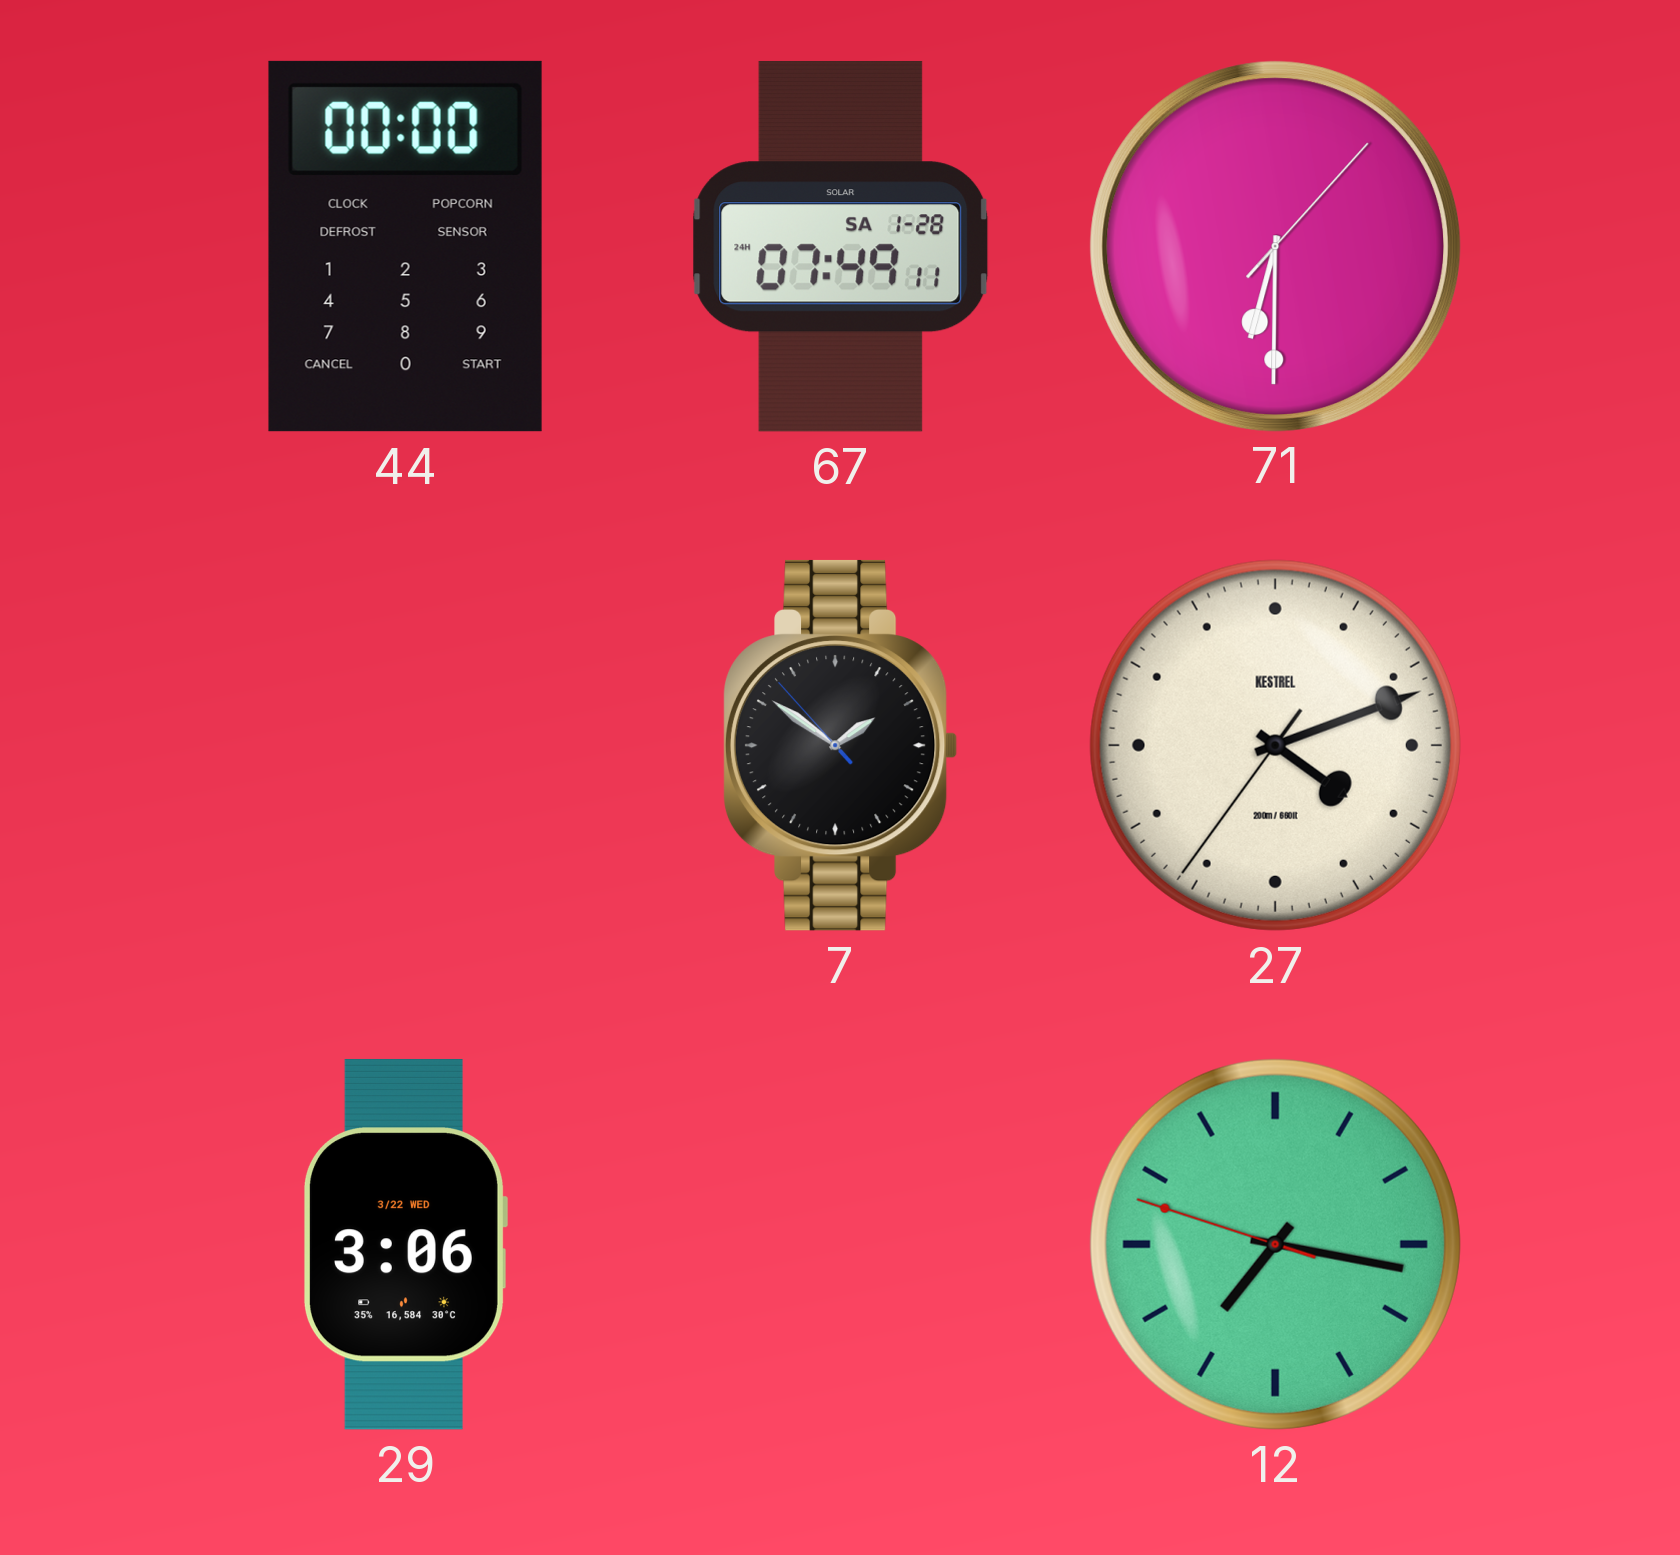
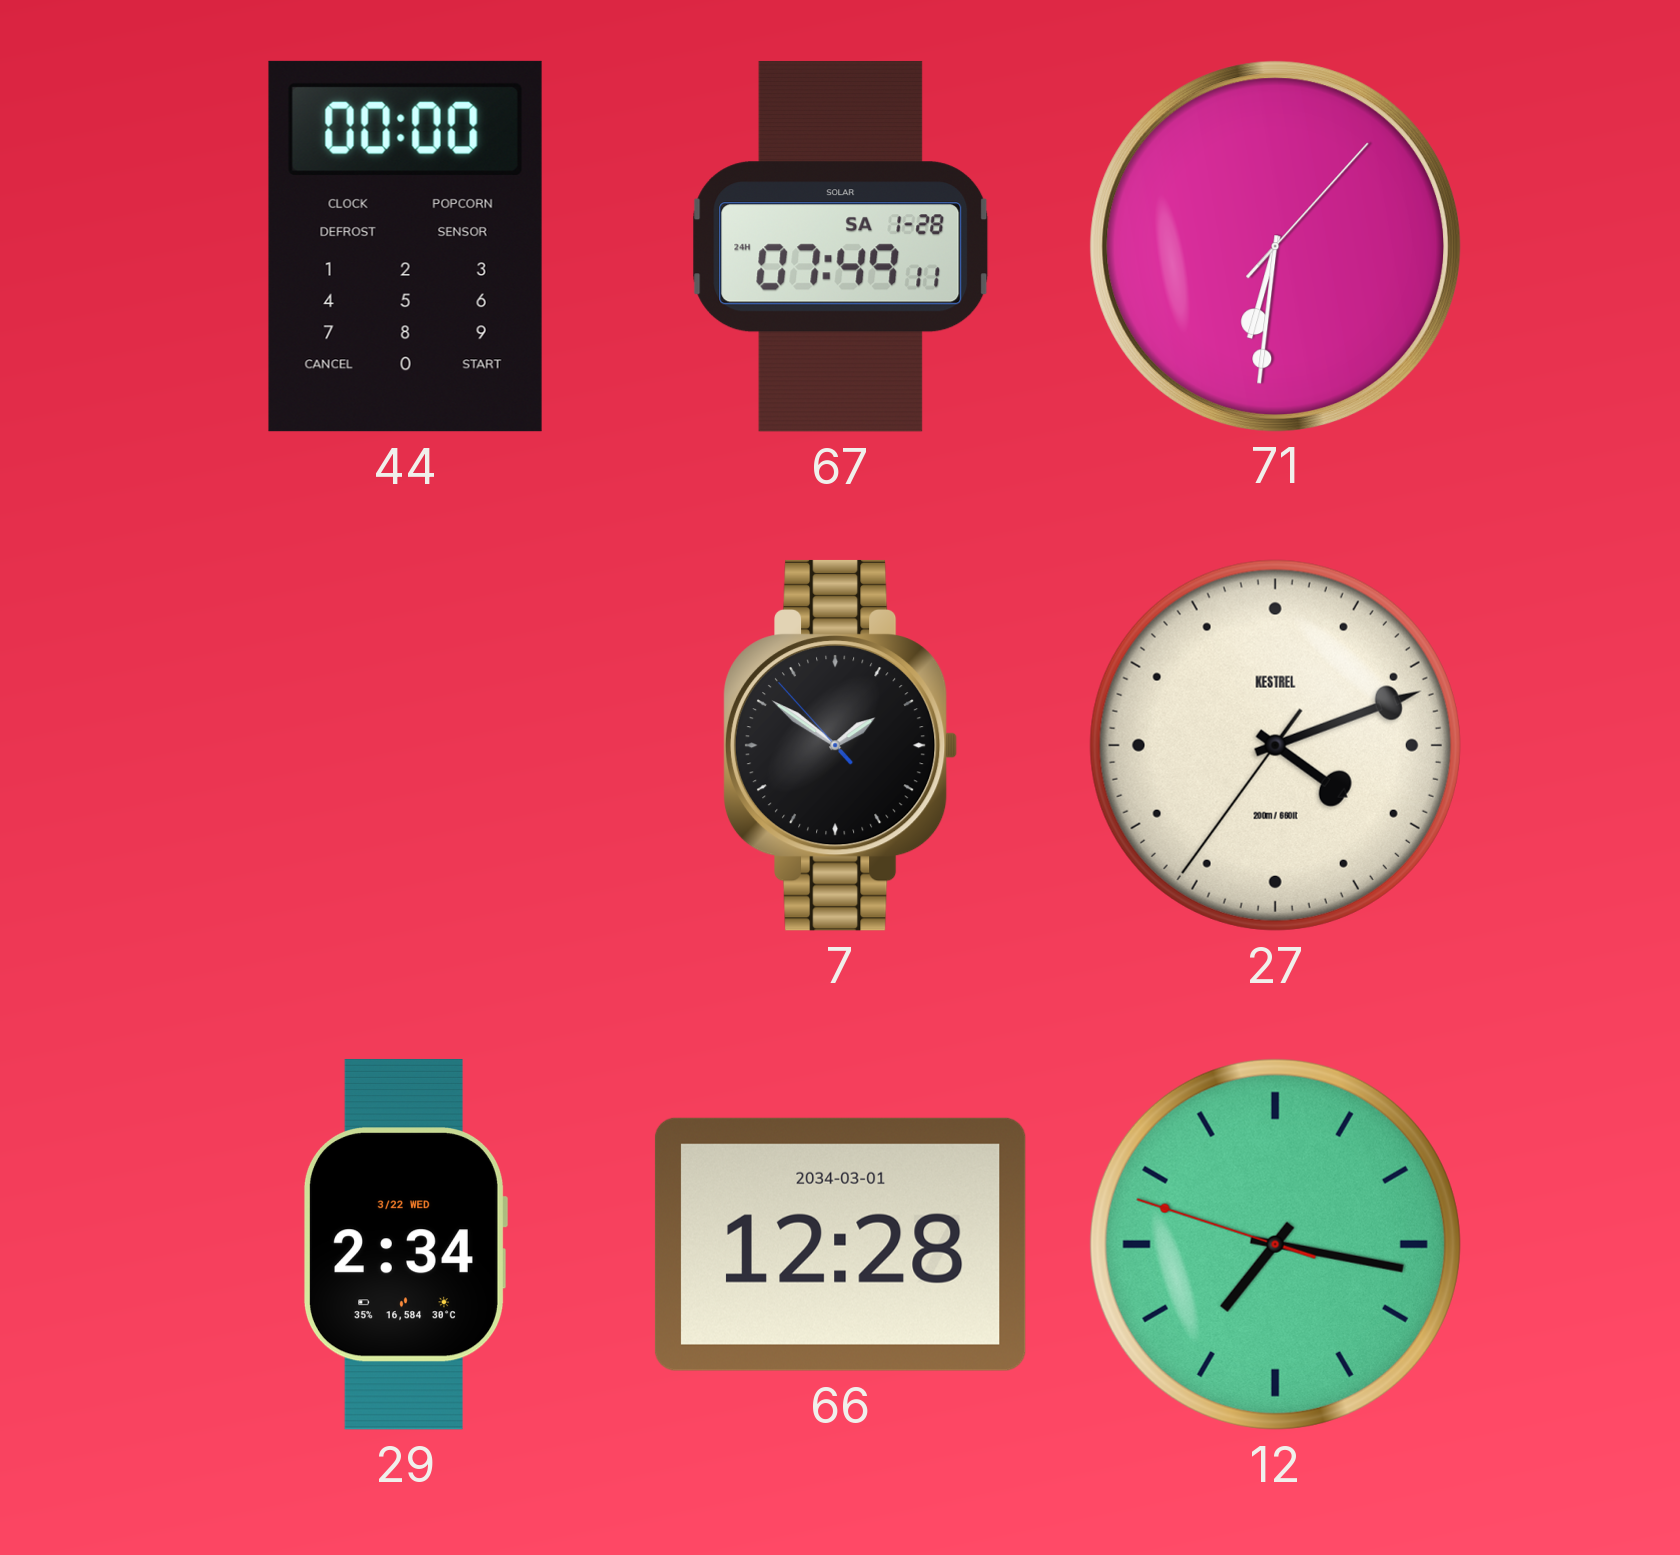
71: 6:30 -> 6:31
29: 3:06 -> 2:34
66: none -> 12:28
